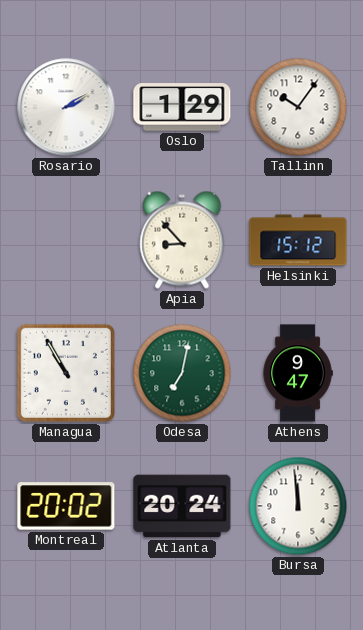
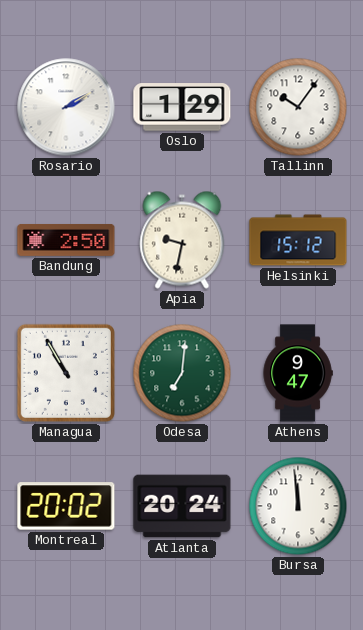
Bandung: none -> 2:50
Apia: 8:53 -> 9:32
Odesa: 7:02 -> 7:01
